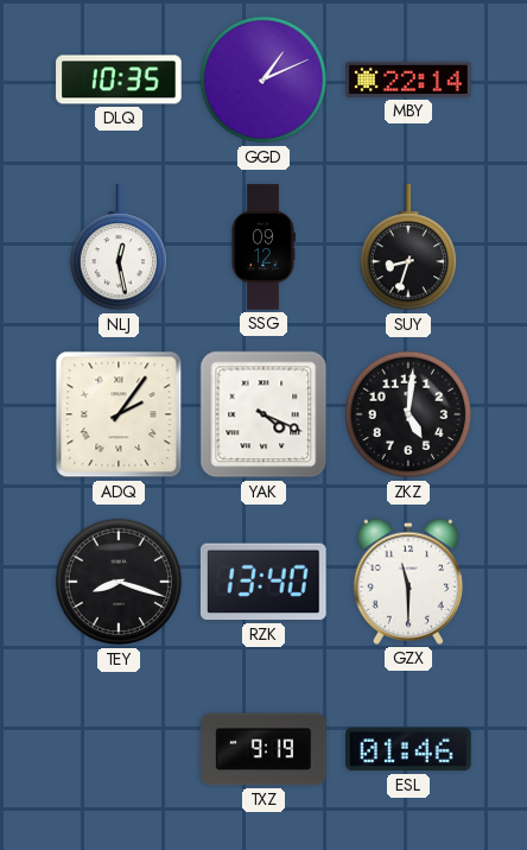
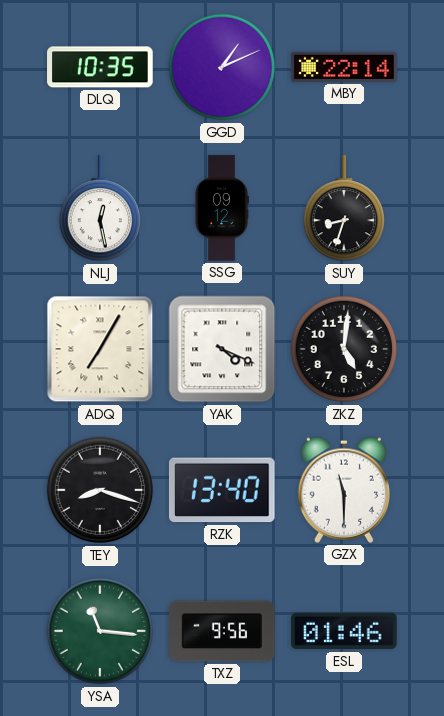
ADQ: 2:06 -> 7:05
YSA: none -> 11:16
TXZ: 9:19 -> 9:56
